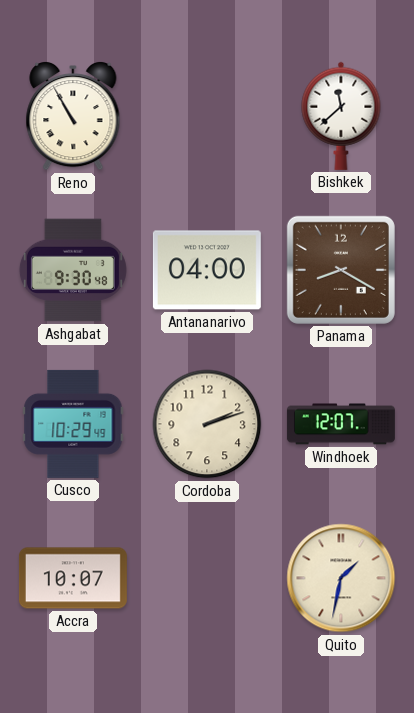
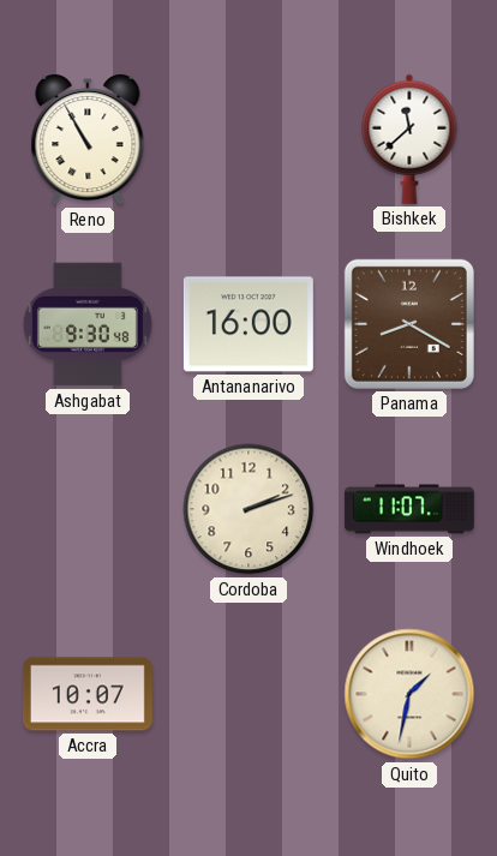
Antananarivo: 04:00 -> 16:00
Cusco: 10:29 -> none
Windhoek: 12:07 -> 11:07
